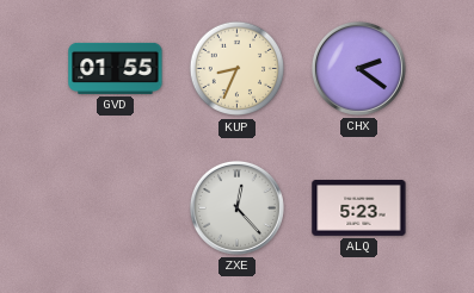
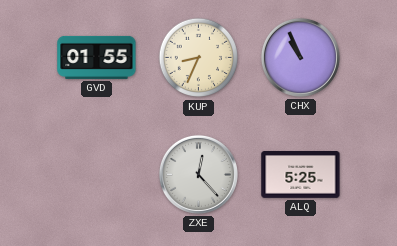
CHX: 2:21 -> 10:56
ALQ: 5:23 -> 5:25
